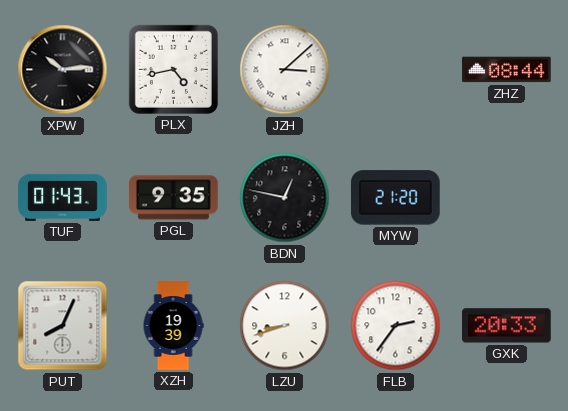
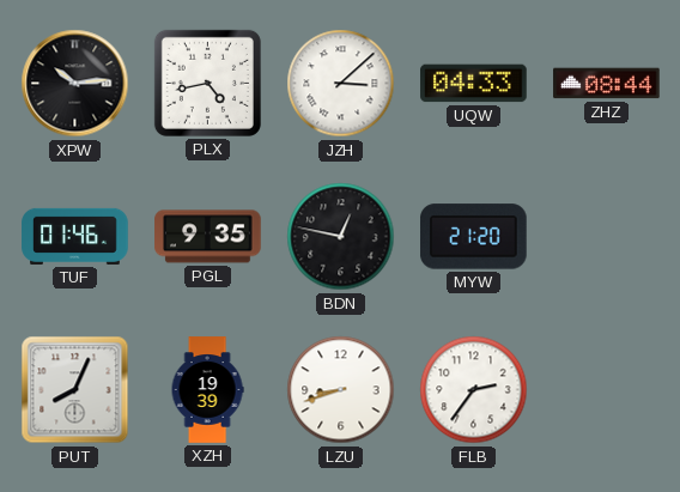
UQW: none -> 04:33
TUF: 01:43 -> 01:46
GXK: 20:33 -> none
